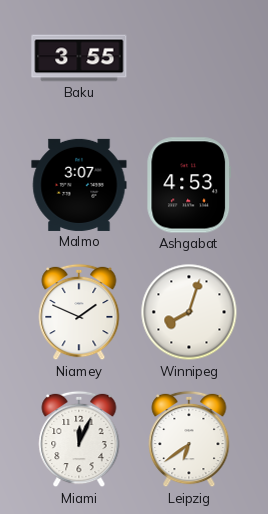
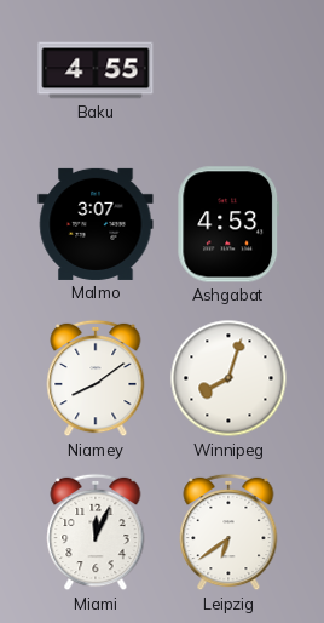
Baku: 3:55 -> 4:55
Niamey: 1:49 -> 8:09
